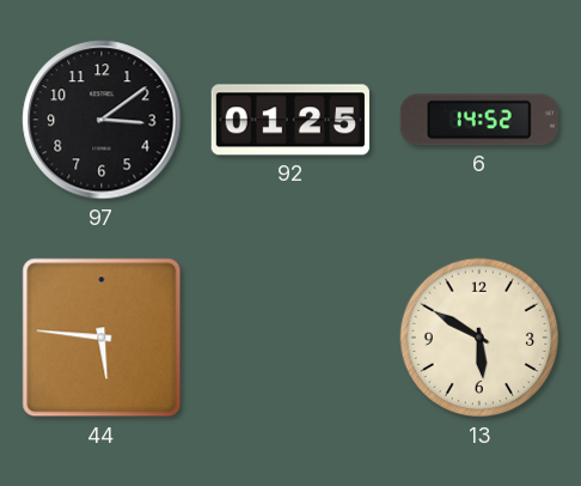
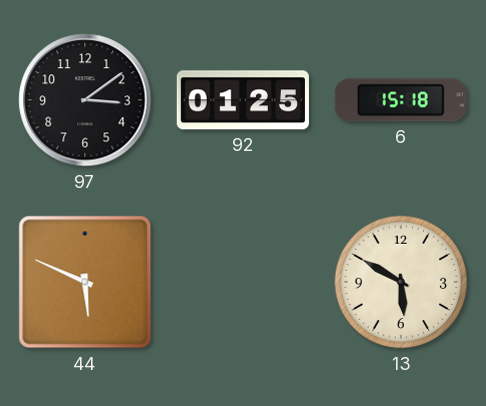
6: 14:52 -> 15:18
44: 5:46 -> 5:49
